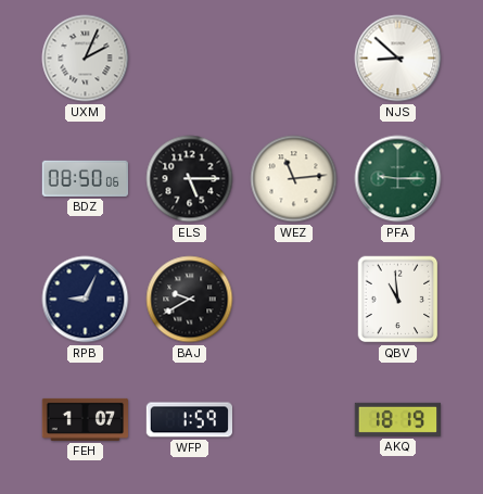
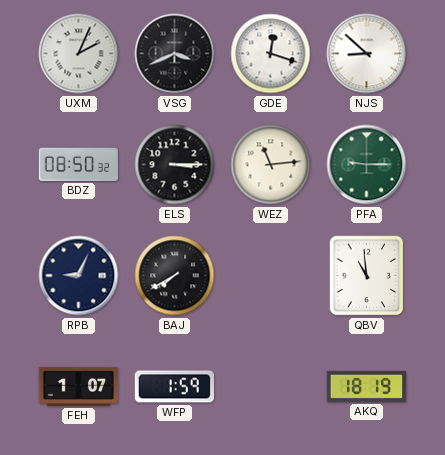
VSG: none -> 3:41
GDE: none -> 12:18
BDZ: 08:50:06 -> 08:50:32
ELS: 5:15 -> 3:15
BAJ: 9:40 -> 7:40
